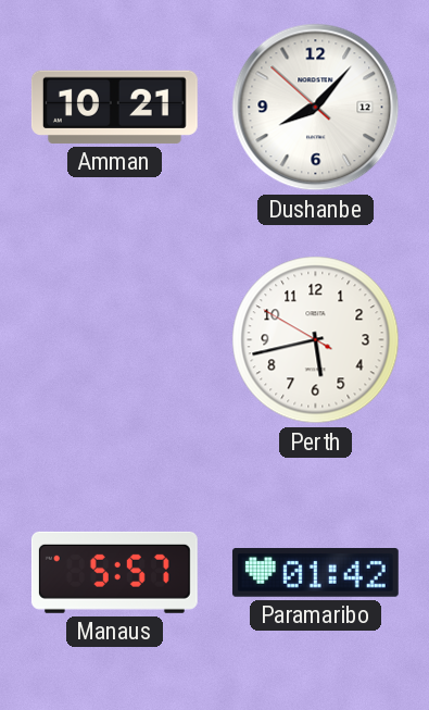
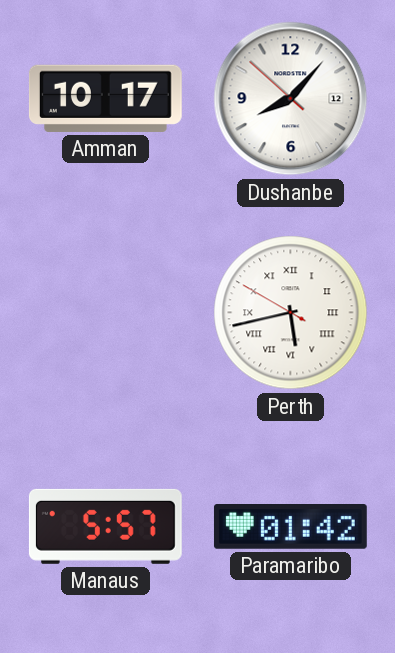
Amman: 10:21 -> 10:17
Perth numerals: Arabic -> Roman
